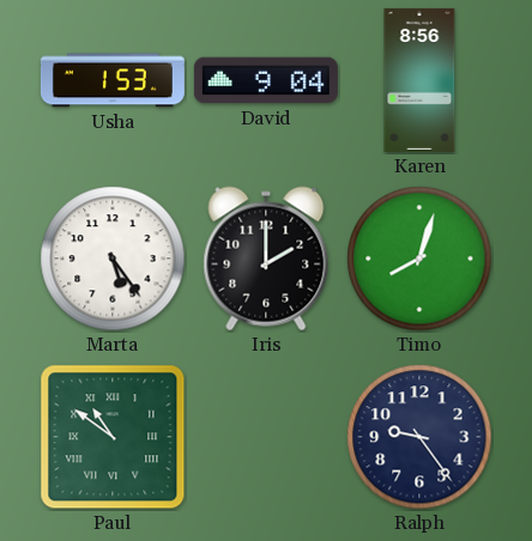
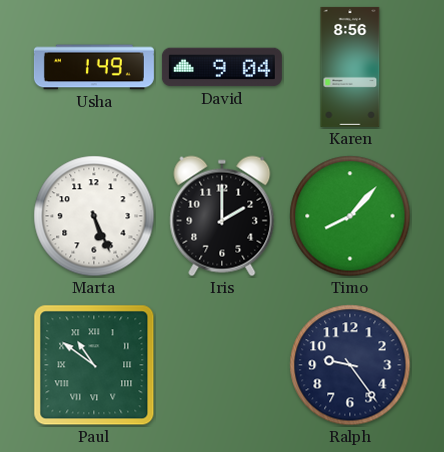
Usha: 1:53 -> 1:49
Marta: 5:24 -> 5:26
Timo: 8:03 -> 8:07
